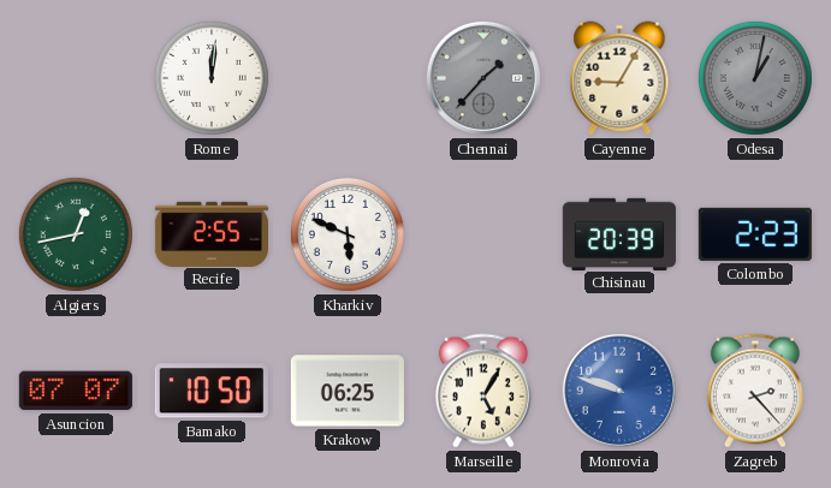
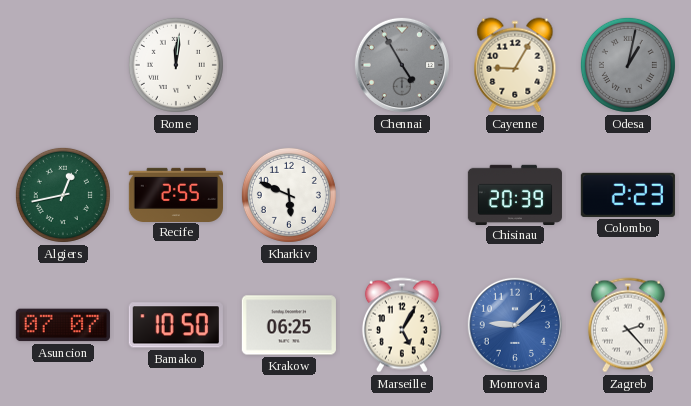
Chennai: 1:37 -> 4:55
Monrovia: 9:48 -> 9:08
